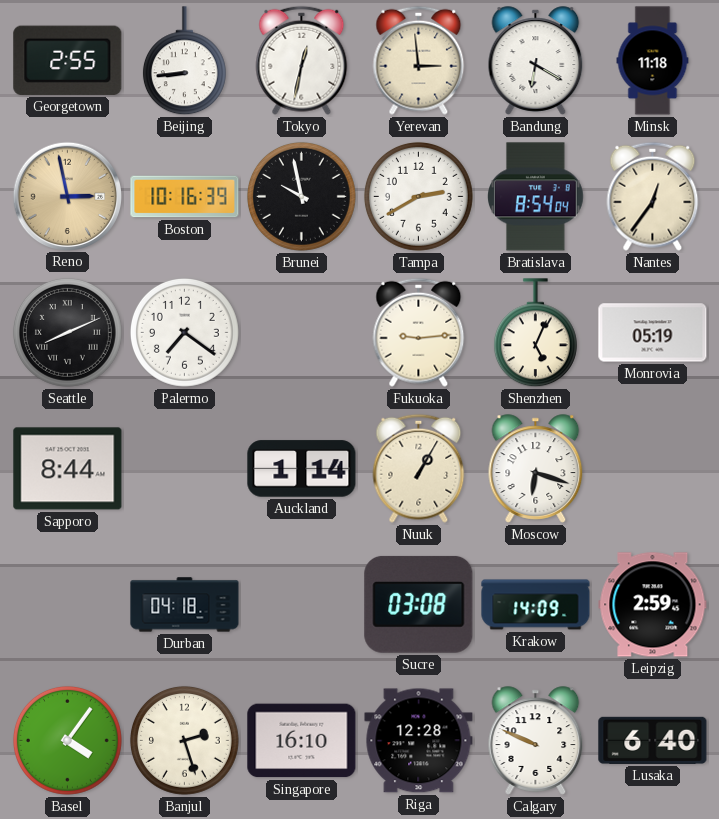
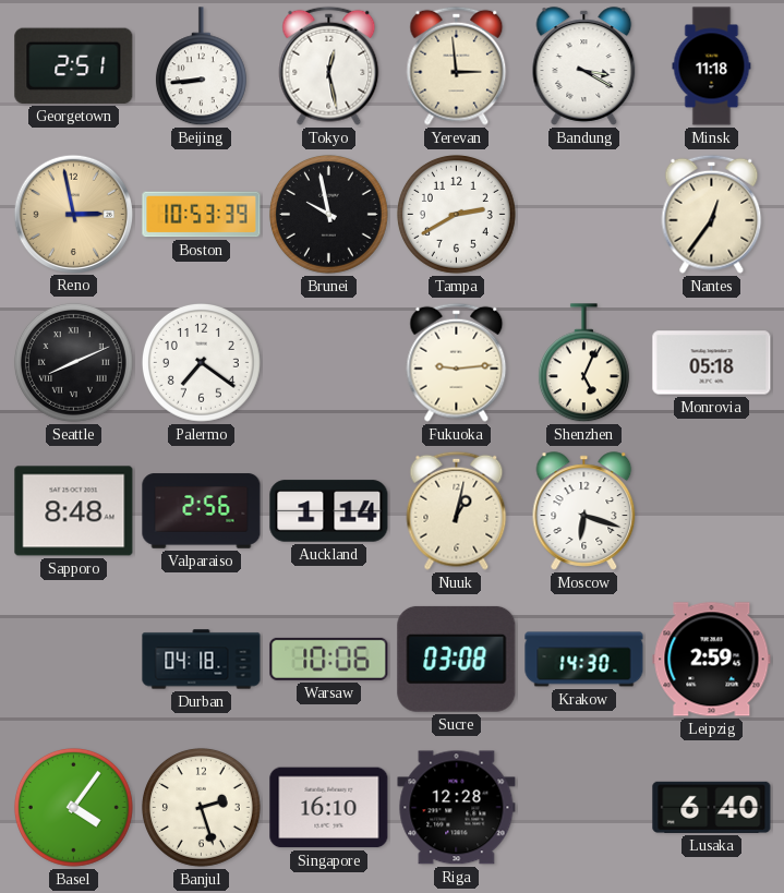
Georgetown: 2:55 -> 2:51
Tokyo: 12:32 -> 12:28
Bandung: 6:20 -> 3:20
Boston: 10:16 -> 10:53
Bratislava: 8:54 -> none
Monrovia: 05:19 -> 05:18
Sapporo: 8:44 -> 8:48
Valparaiso: none -> 2:56
Nuuk: 1:05 -> 1:02
Warsaw: none -> 10:06
Krakow: 14:09 -> 14:30
Calgary: 9:49 -> none
